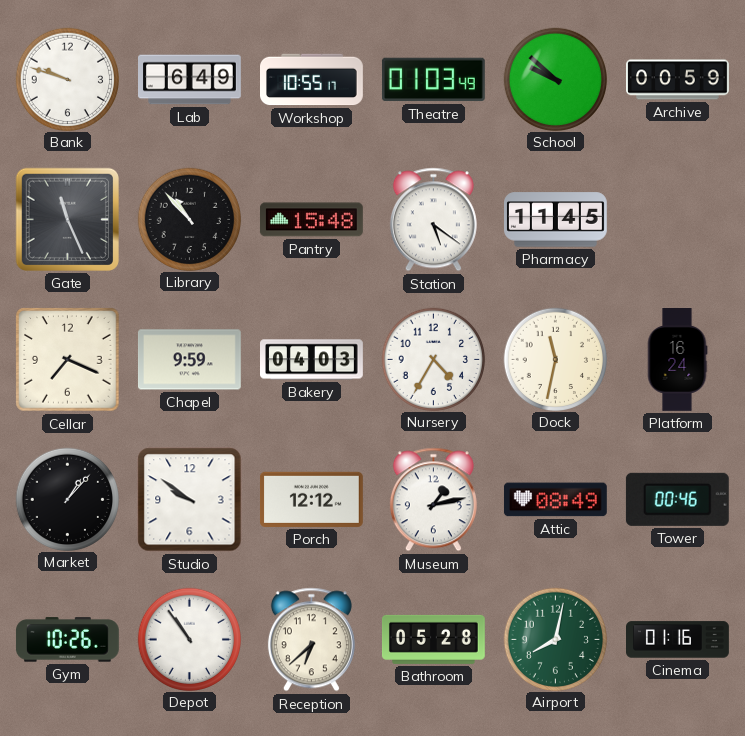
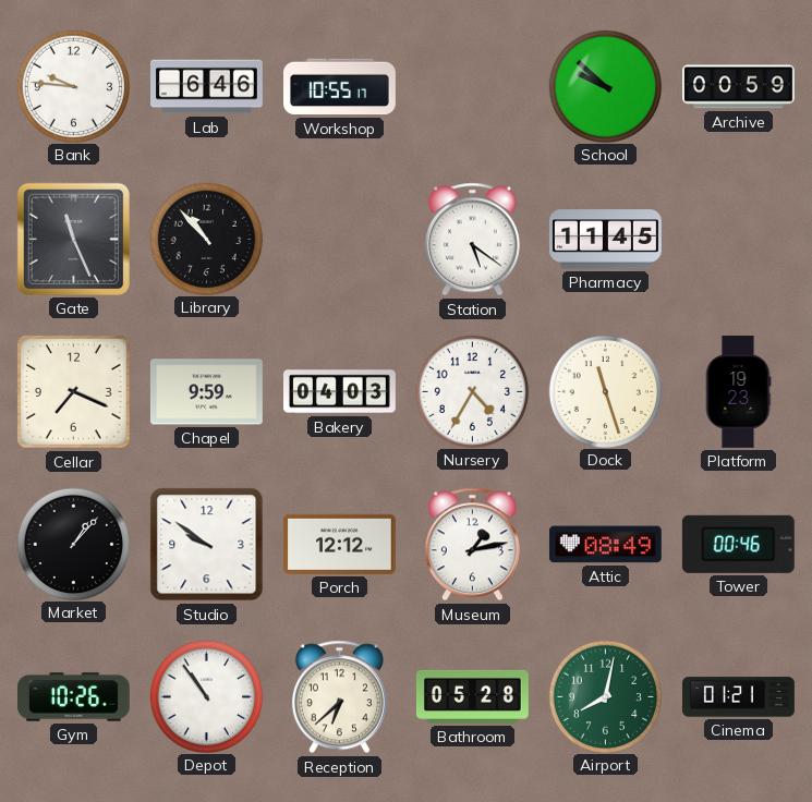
Bank: 9:48 -> 9:46
Lab: 6:49 -> 6:46
Theatre: 01:03 -> none
Pantry: 15:48 -> none
Dock: 11:32 -> 11:27
Platform: 16:24 -> 19:23
Cinema: 01:16 -> 01:21
